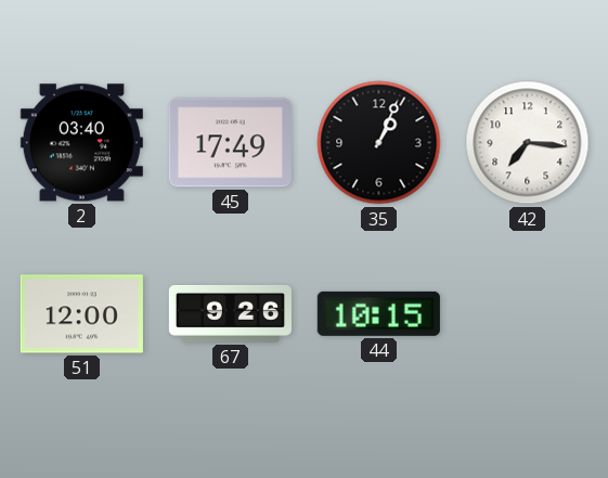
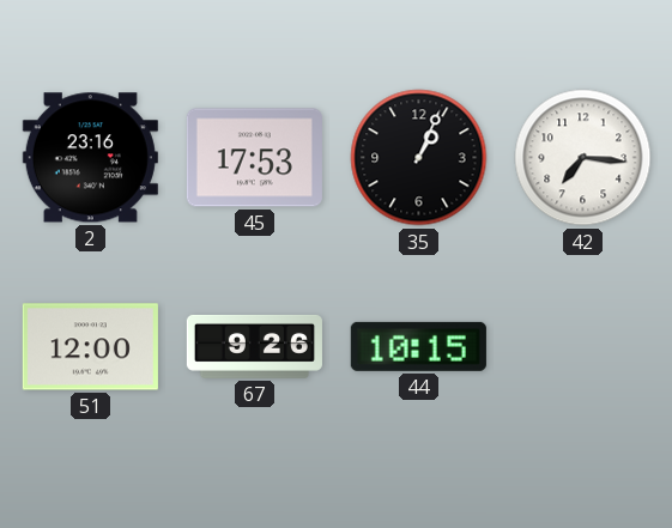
2: 03:40 -> 23:16
45: 17:49 -> 17:53
